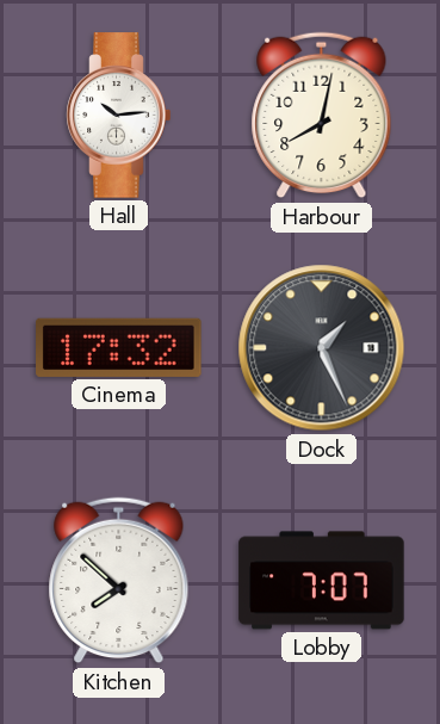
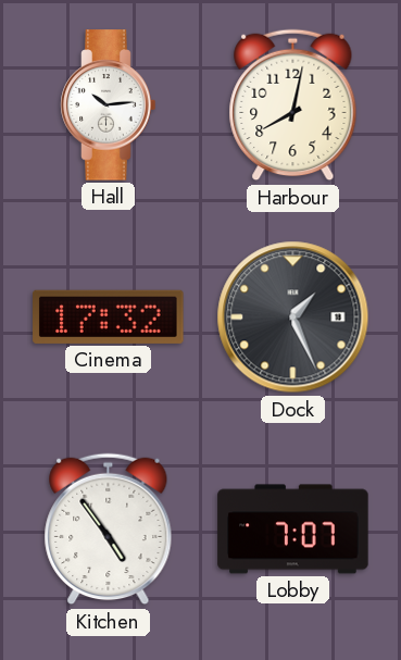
Kitchen: 7:52 -> 4:54
